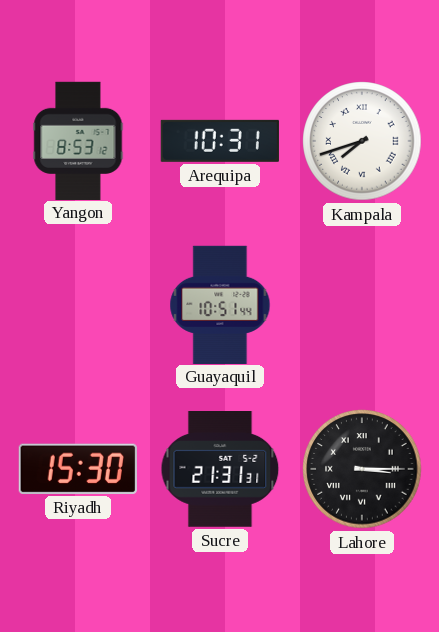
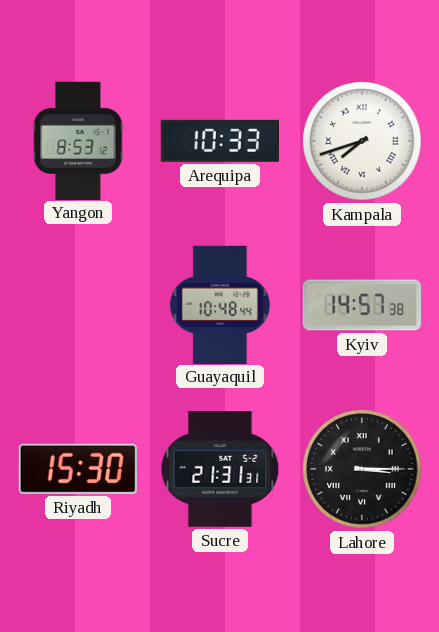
Arequipa: 10:31 -> 10:33
Guayaquil: 10:51 -> 10:48
Kyiv: none -> 14:57
